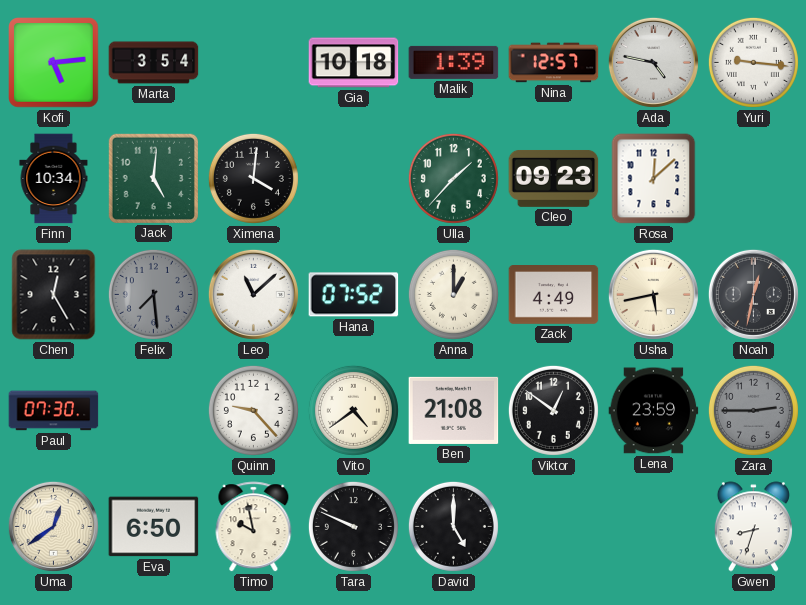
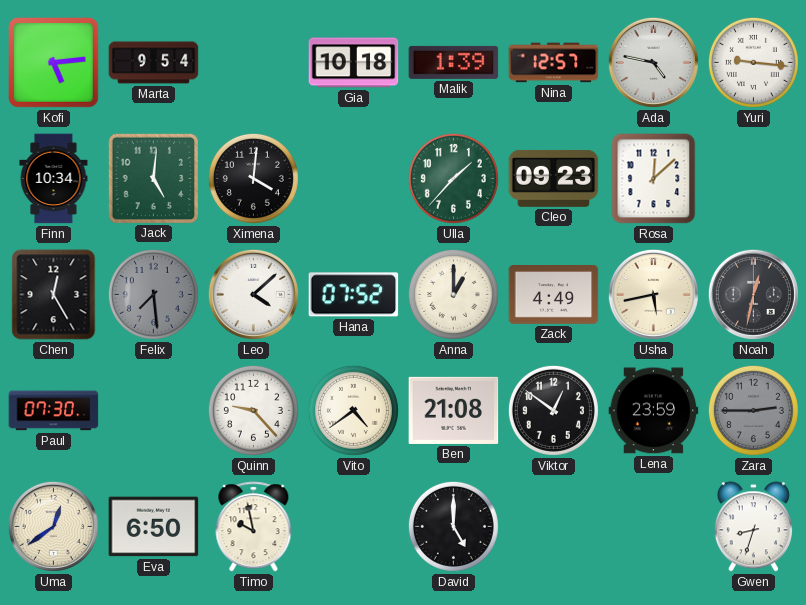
Marta: 3:54 -> 9:54
Leo: 11:08 -> 4:08
Tara: 9:49 -> none
